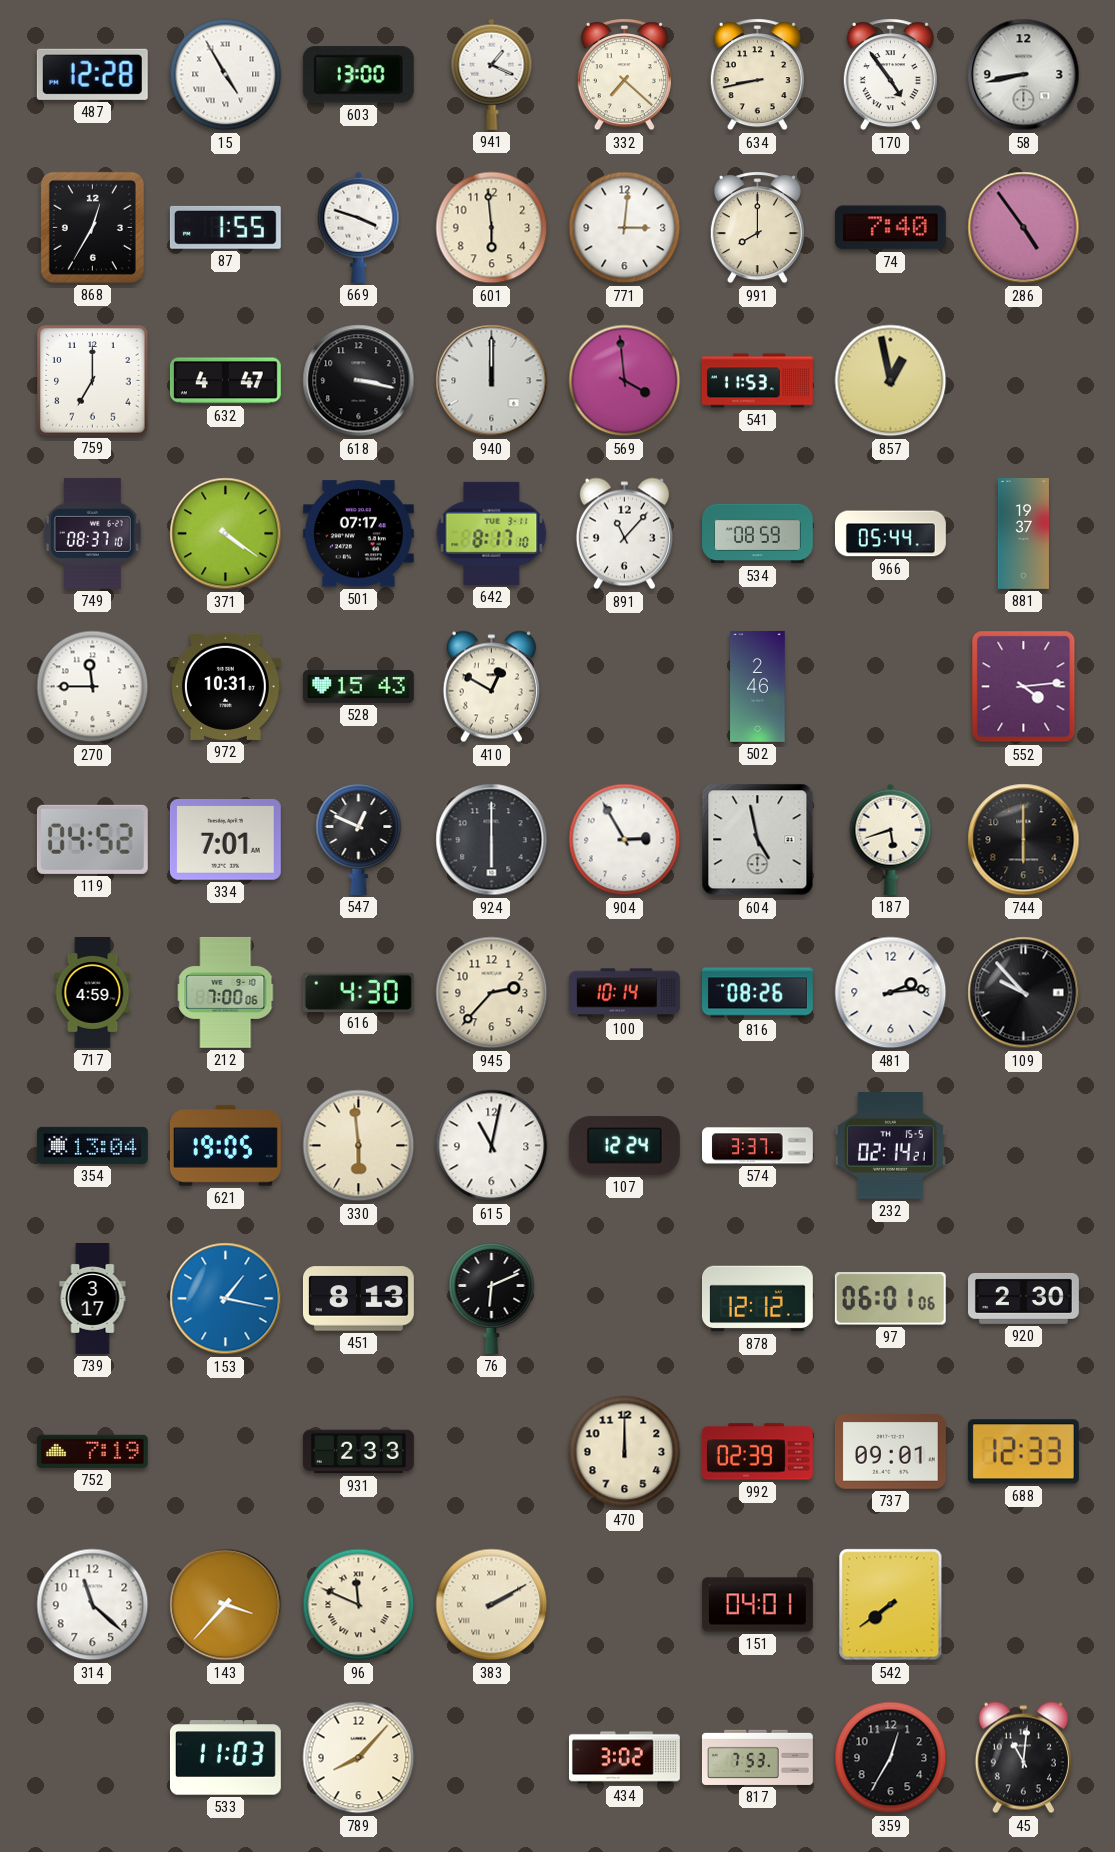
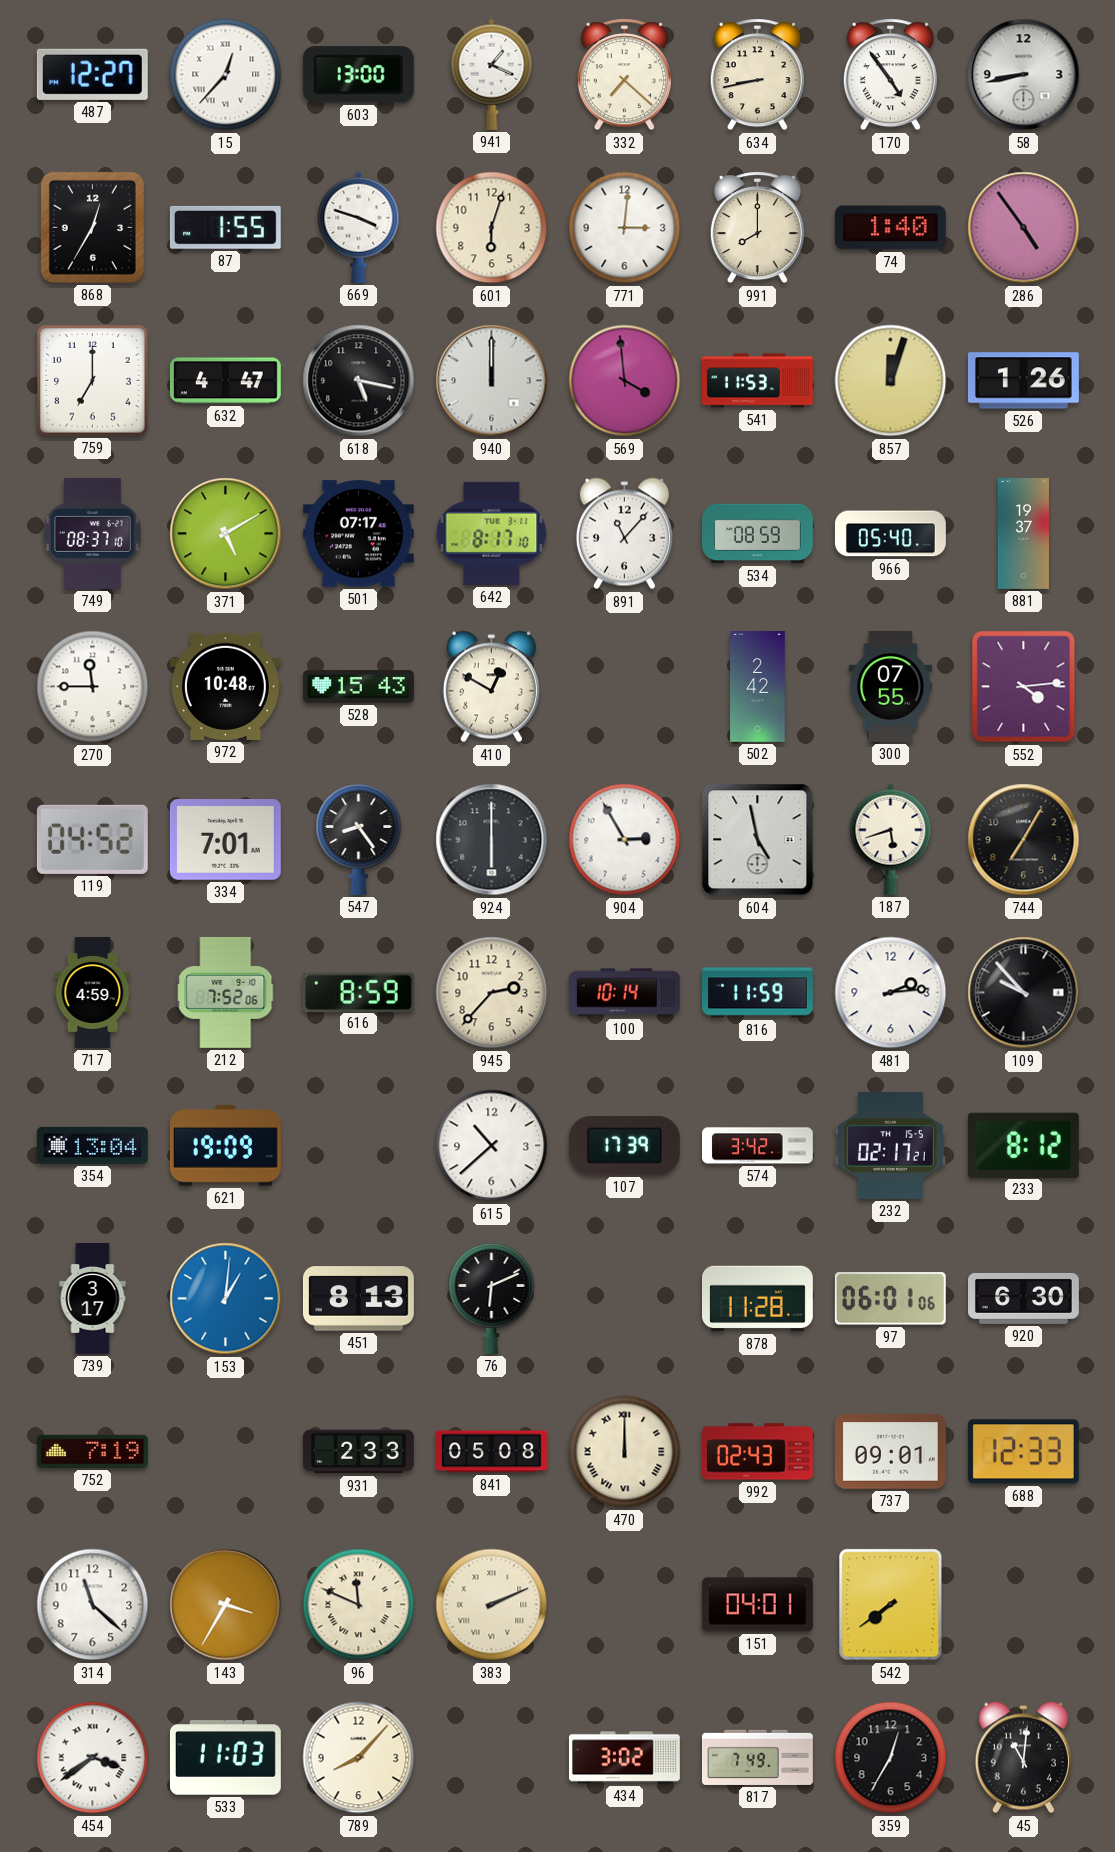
487: 12:28 -> 12:27
15: 4:55 -> 12:37
601: 5:59 -> 6:03
74: 7:40 -> 1:40
618: 3:17 -> 5:17
857: 12:58 -> 12:03
526: none -> 1:26
371: 4:21 -> 5:10
966: 05:44 -> 05:40
972: 10:31 -> 10:48
502: 2:46 -> 2:42
300: none -> 07:55
547: 12:49 -> 8:24
744: 6:00 -> 7:05
212: 7:00 -> 7:52
616: 4:30 -> 8:59
816: 08:26 -> 11:59
621: 19:05 -> 19:09
330: 5:59 -> none
615: 11:02 -> 10:38
107: 12:24 -> 17:39
574: 3:37 -> 3:42
232: 02:14 -> 02:17
233: none -> 8:12
153: 1:17 -> 1:01
878: 12:12 -> 11:28
920: 2:30 -> 6:30
841: none -> 05:08
470 numerals: Arabic -> Roman
992: 02:39 -> 02:43
143: 3:37 -> 3:35
383: 2:10 -> 2:11
454: none -> 3:39
817: 7:53 -> 7:49
